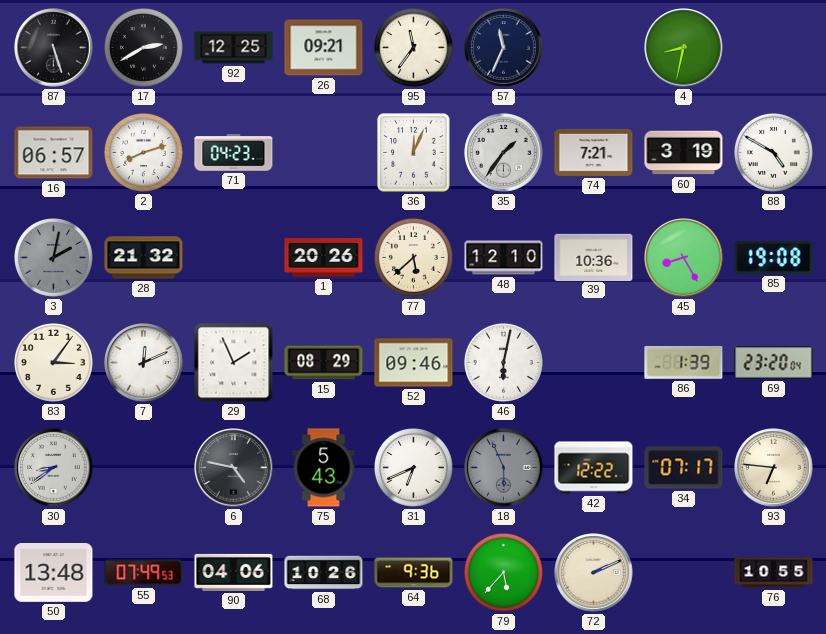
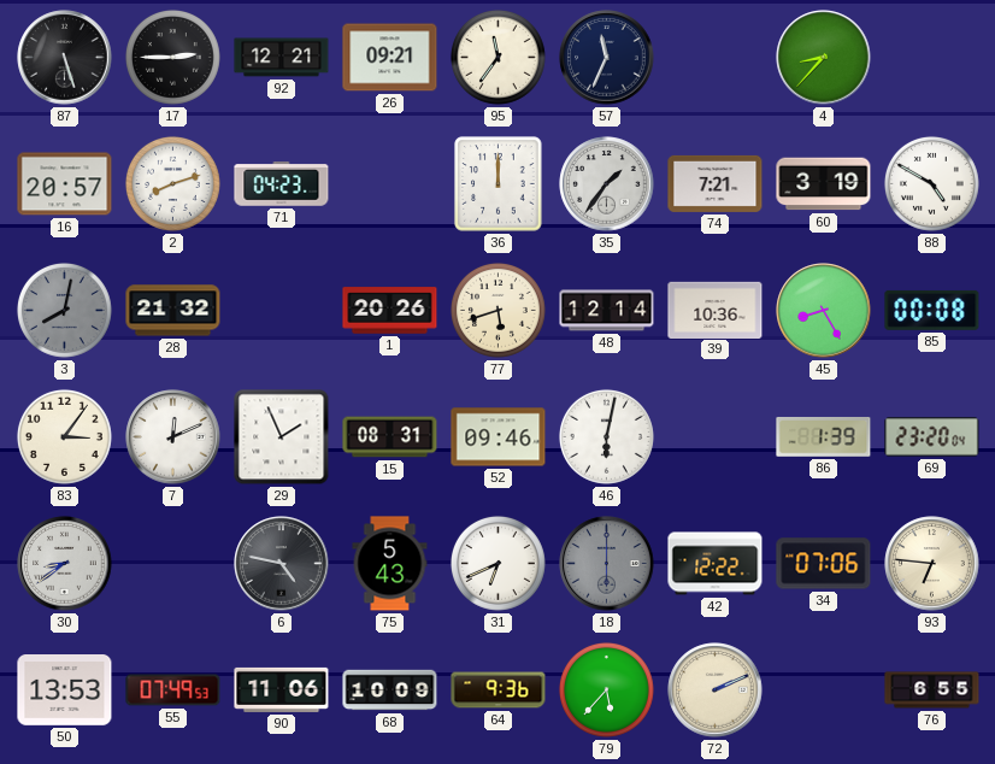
17: 2:40 -> 2:45
92: 12:25 -> 12:21
4: 8:32 -> 8:37
16: 06:57 -> 20:57
36: 12:04 -> 12:00
3: 2:02 -> 8:02
77: 5:38 -> 5:42
48: 12:10 -> 12:14
85: 19:08 -> 00:08
15: 08:29 -> 08:31
18: 5:56 -> 6:00
34: 07:17 -> 07:06
50: 13:48 -> 13:53
90: 04:06 -> 11:06
68: 10:26 -> 10:09
76: 10:55 -> 6:55
